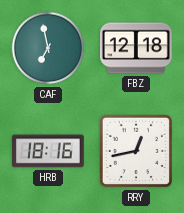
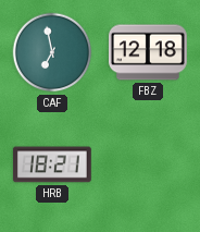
HRB: 18:16 -> 18:21
RRY: 12:43 -> none
